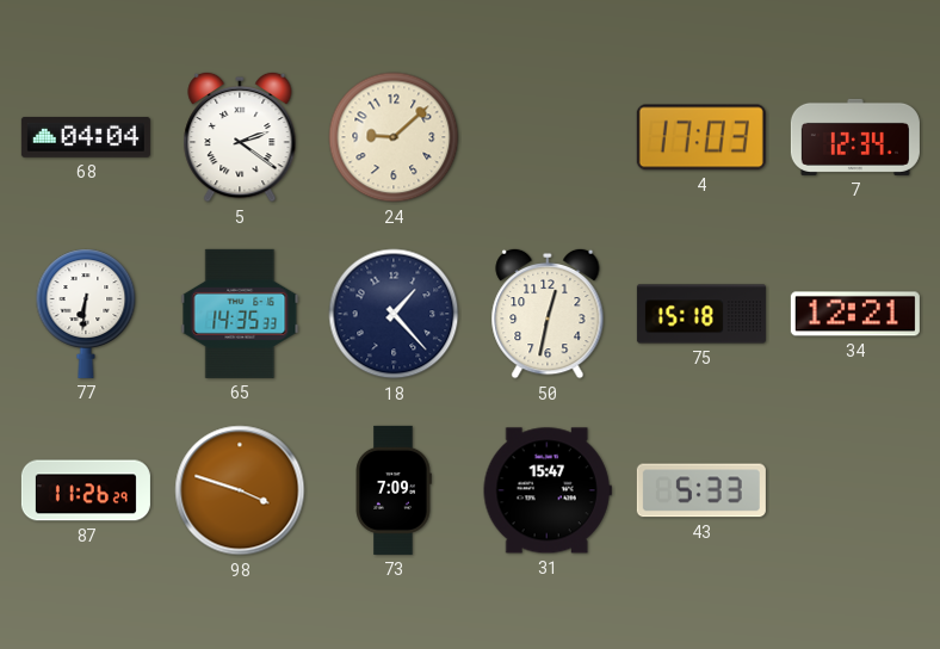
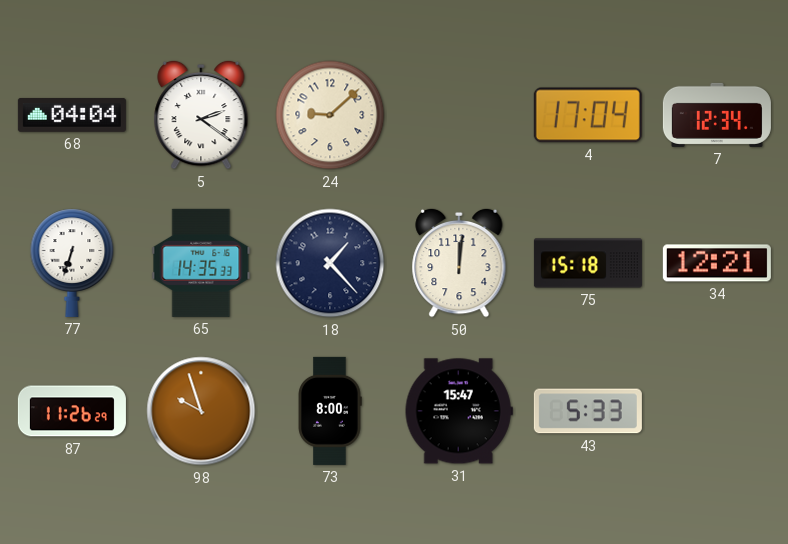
4: 17:03 -> 17:04
77: 6:31 -> 6:33
50: 12:32 -> 12:01
98: 3:48 -> 9:57
73: 7:09 -> 8:00
